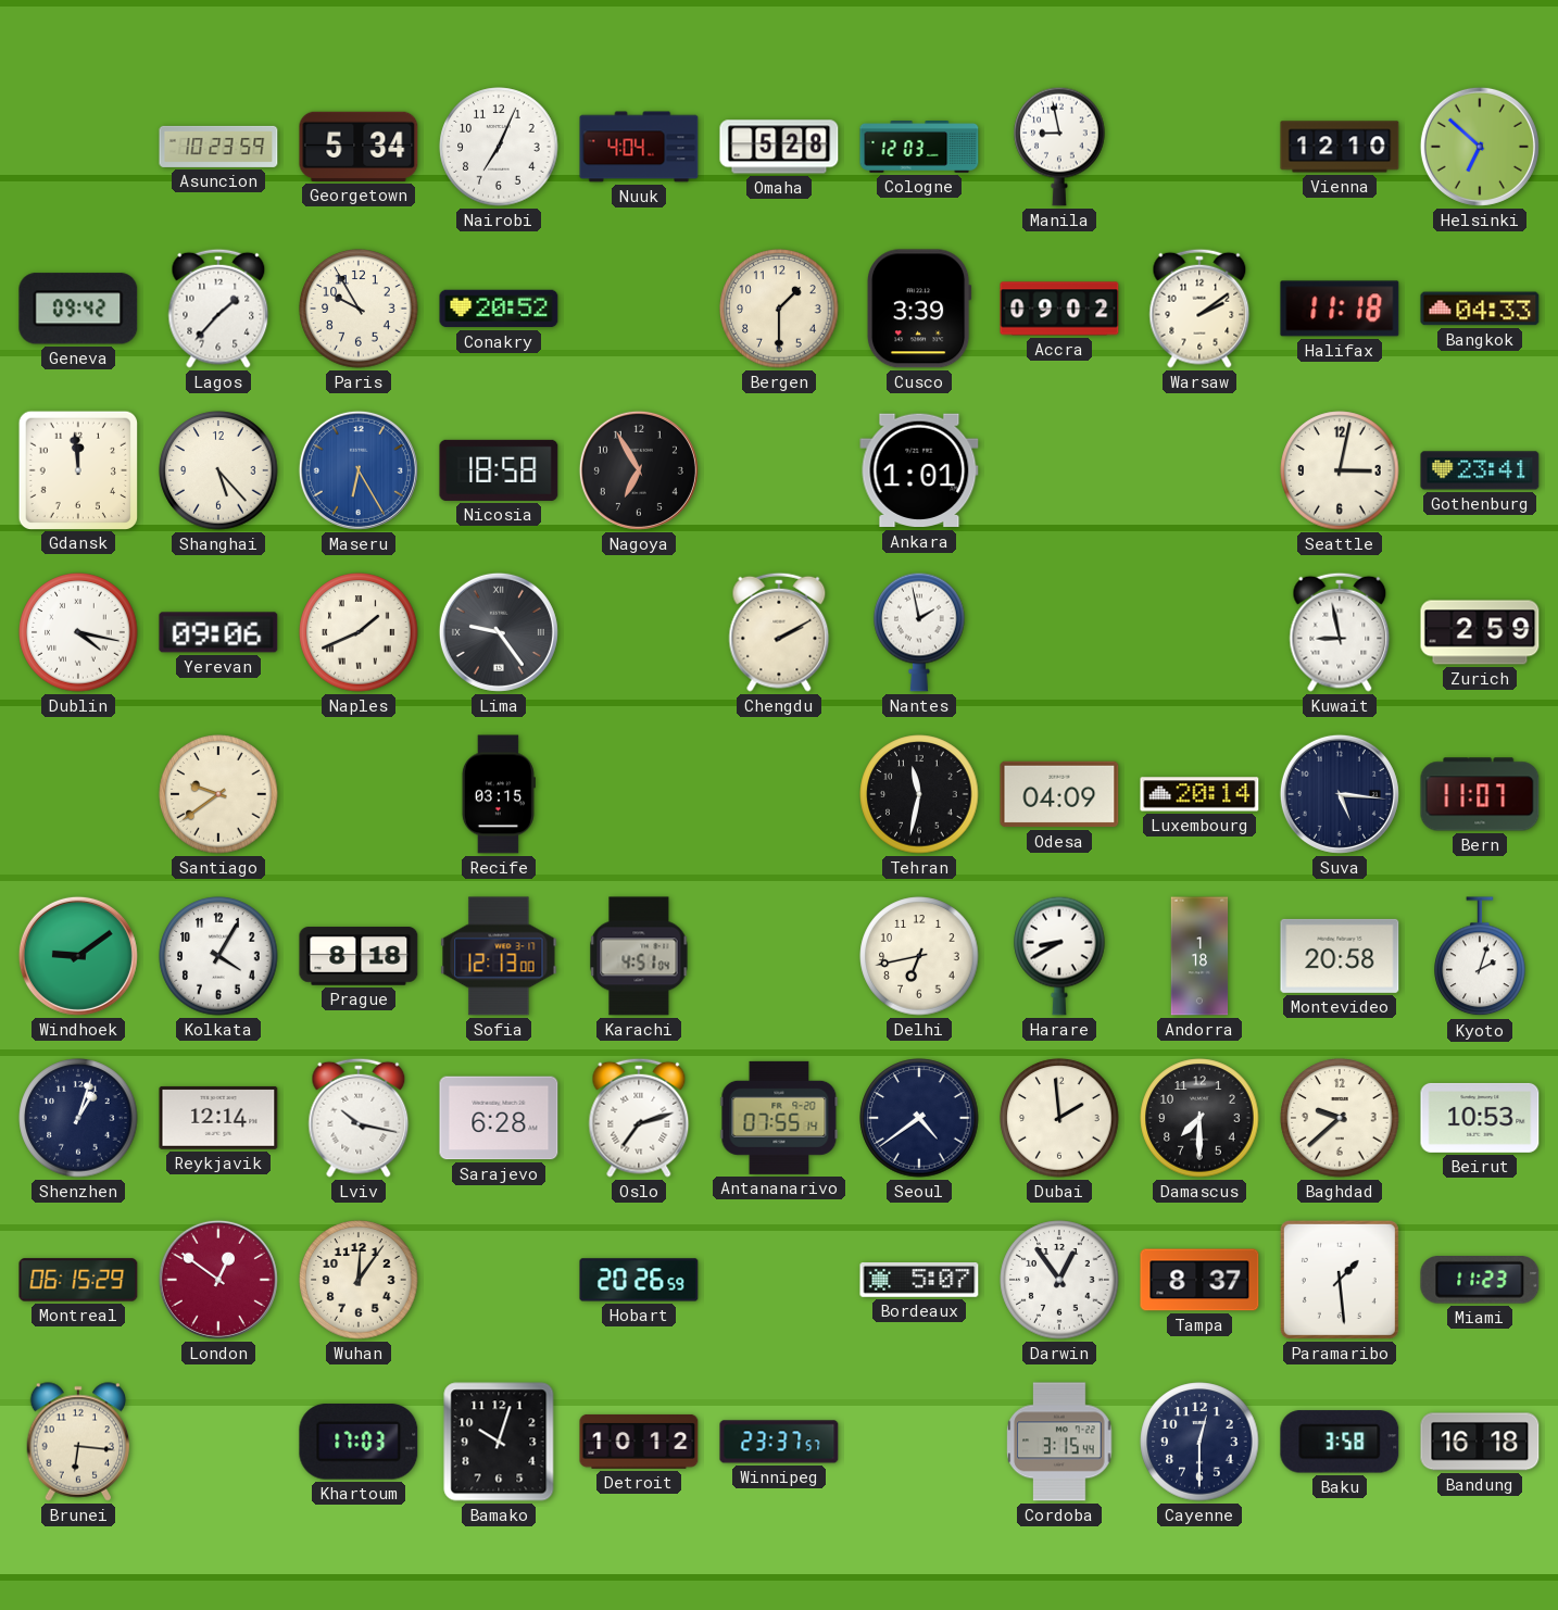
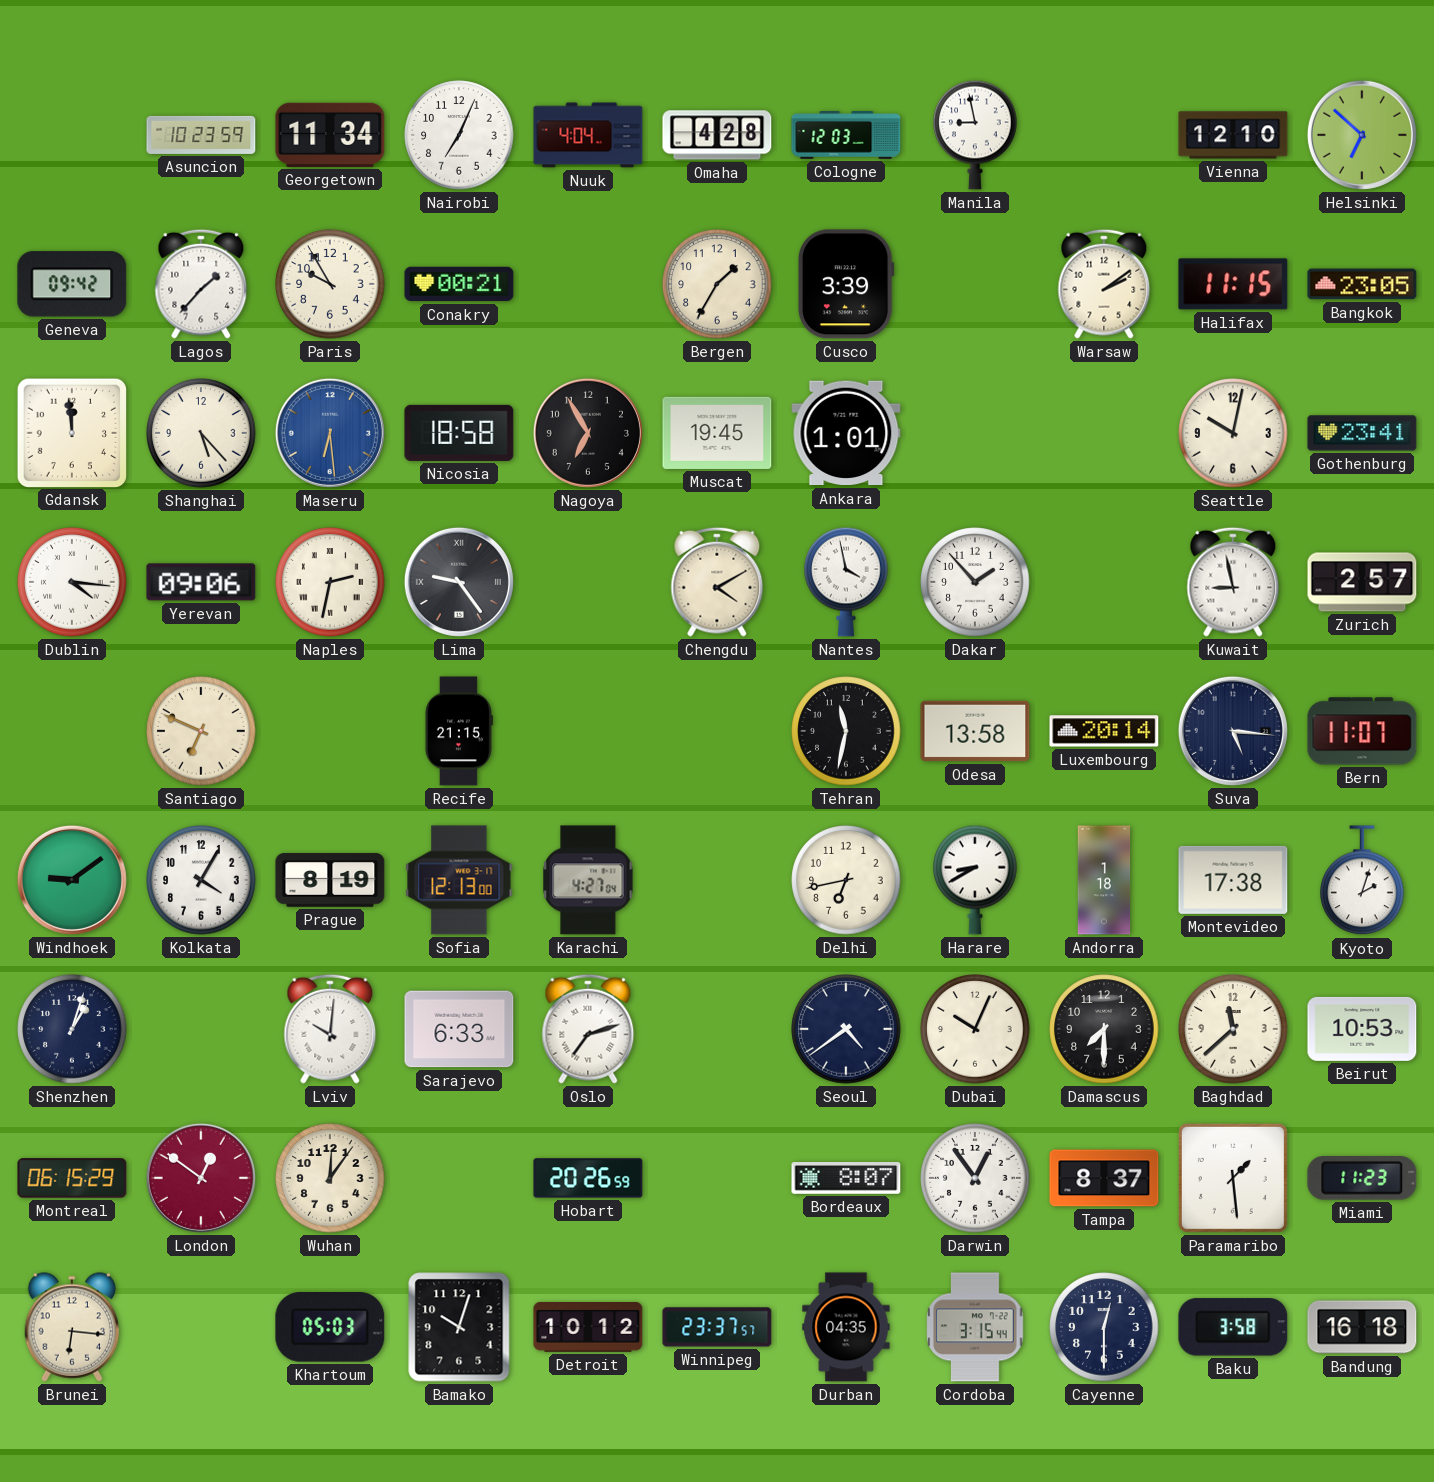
Georgetown: 5:34 -> 11:34
Omaha: 5:28 -> 4:28
Conakry: 20:52 -> 00:21
Bergen: 1:30 -> 1:35
Accra: 09:02 -> none
Halifax: 11:18 -> 11:15
Bangkok: 04:33 -> 23:05
Maseru: 6:25 -> 6:29
Muscat: none -> 19:45
Seattle: 3:02 -> 10:02
Dublin: 4:17 -> 4:16
Naples: 1:41 -> 2:32
Chengdu: 2:10 -> 4:10
Nantes: 1:58 -> 3:58
Dakar: none -> 1:53
Zurich: 2:59 -> 2:57
Santiago: 9:39 -> 6:49
Recife: 03:15 -> 21:15
Odesa: 04:09 -> 13:58
Prague: 8:18 -> 8:19
Karachi: 4:51 -> 4:27
Montevideo: 20:58 -> 17:38
Reykjavik: 12:14 -> none
Lviv: 10:17 -> 10:01
Sarajevo: 6:28 -> 6:33
Antananarivo: 07:55 -> none
Dubai: 1:59 -> 10:04
Baghdad: 9:38 -> 11:38
Bordeaux: 5:07 -> 8:07
Khartoum: 17:03 -> 05:03
Durban: none -> 04:35
